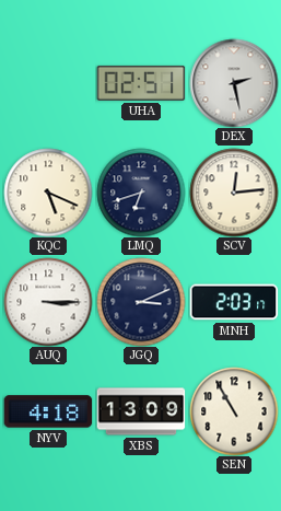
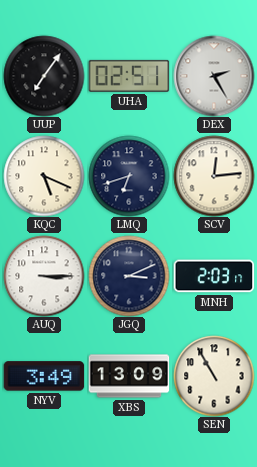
UUP: none -> 7:06
DEX: 2:28 -> 2:25
NYV: 4:18 -> 3:49
